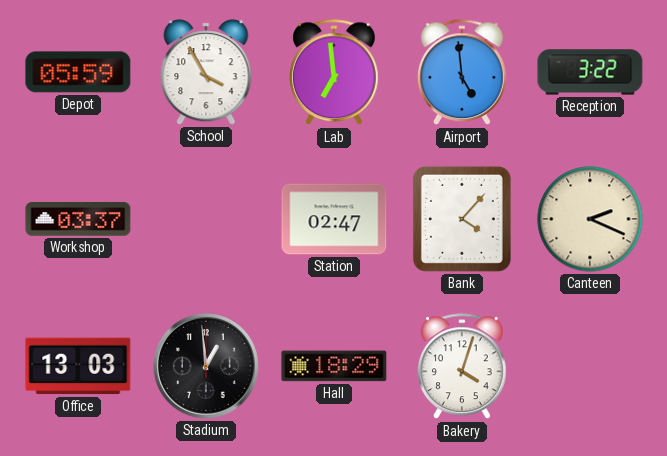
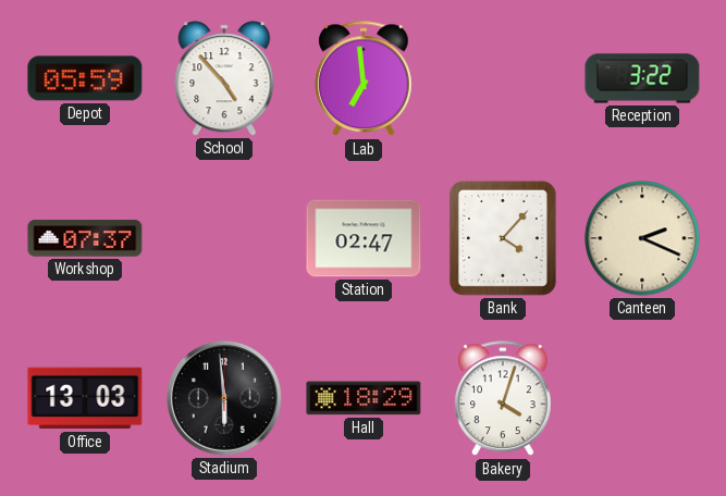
School: 3:55 -> 4:53
Airport: 4:59 -> none
Workshop: 03:37 -> 07:37
Stadium: 12:59 -> 5:59
